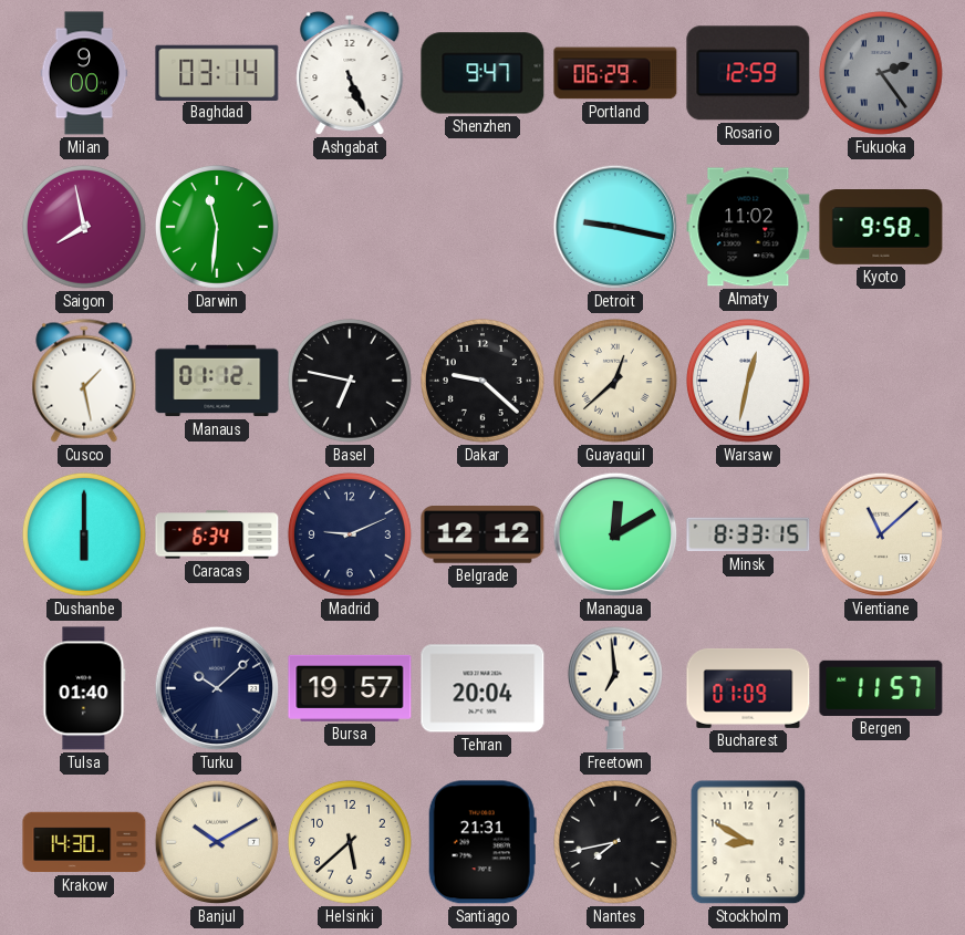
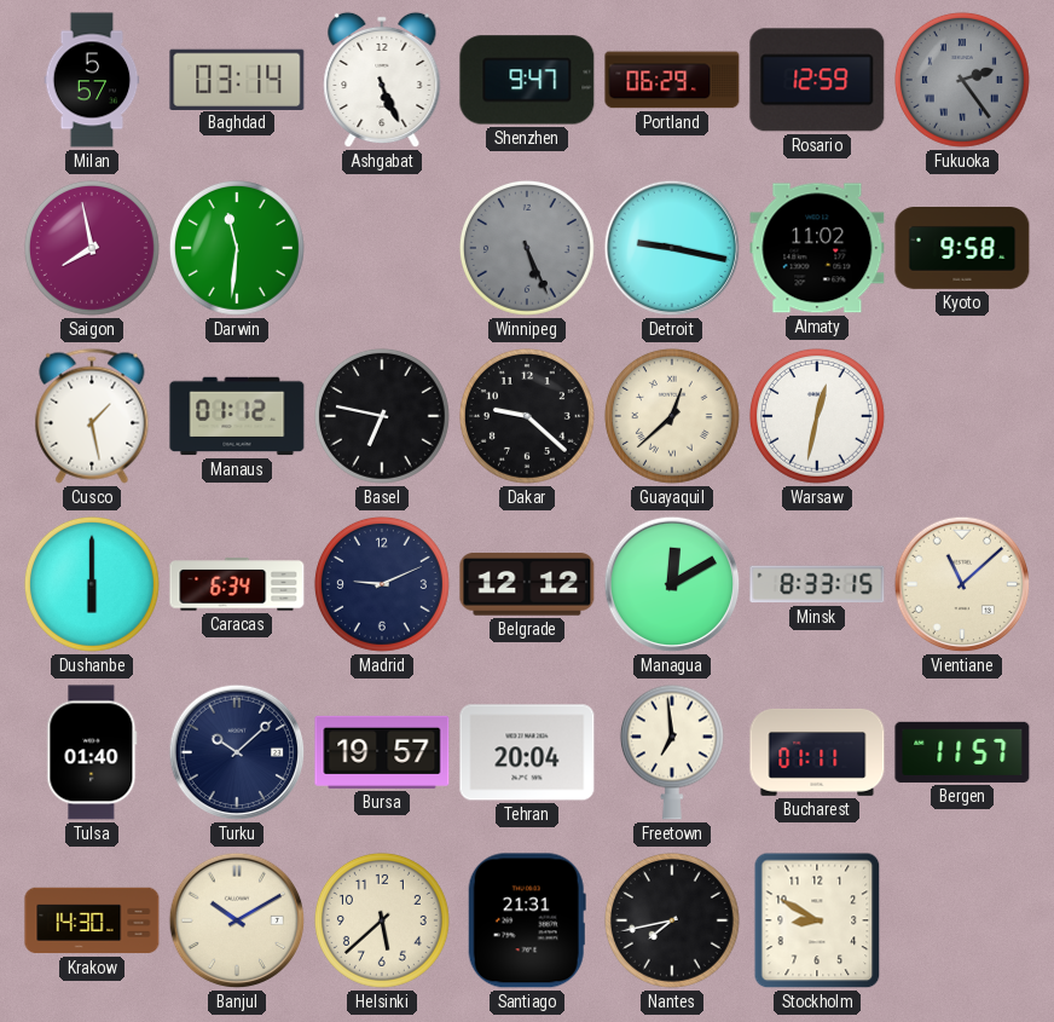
Milan: 9:00 -> 5:57
Winnipeg: none -> 5:26
Bucharest: 01:09 -> 01:11
